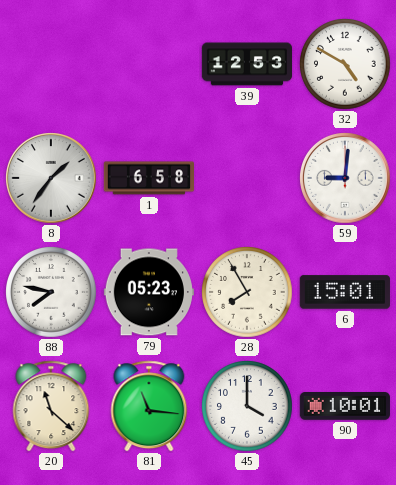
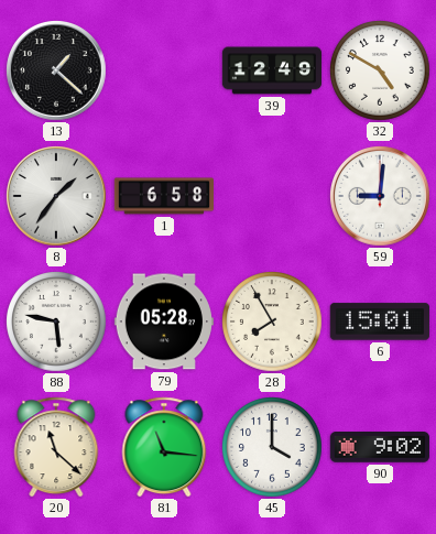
13: none -> 1:22
39: 12:53 -> 12:49
88: 7:47 -> 5:47
79: 05:23 -> 05:28
90: 10:01 -> 9:02
